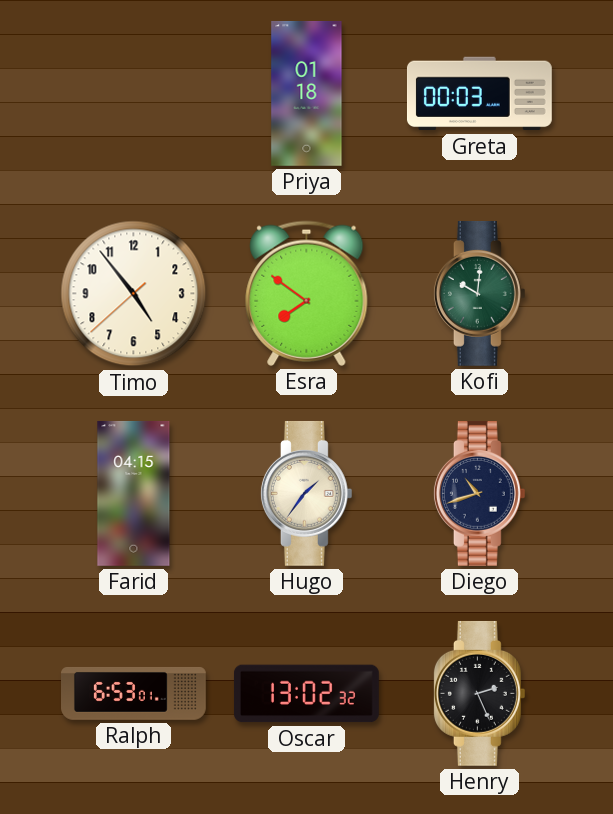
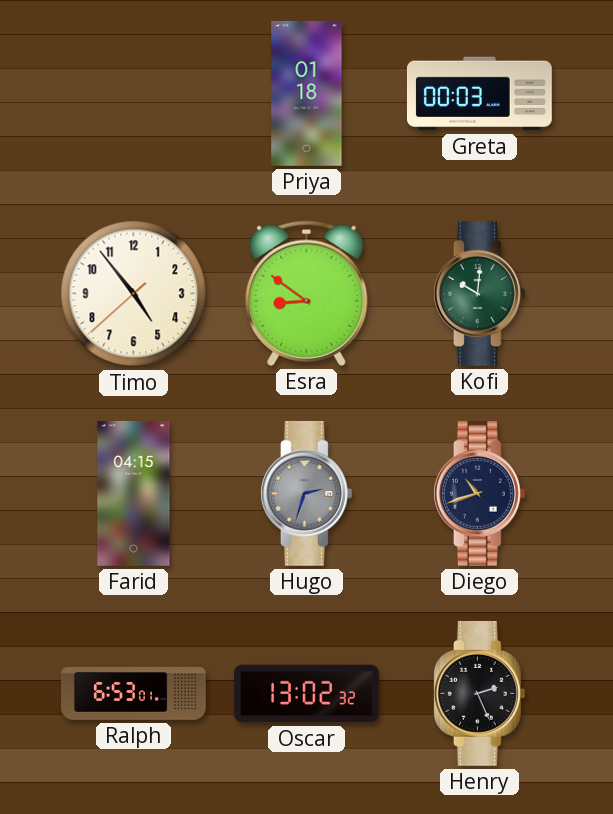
Esra: 7:51 -> 8:51
Hugo: 1:36 -> 2:33
Hugo dial: cream -> grey
